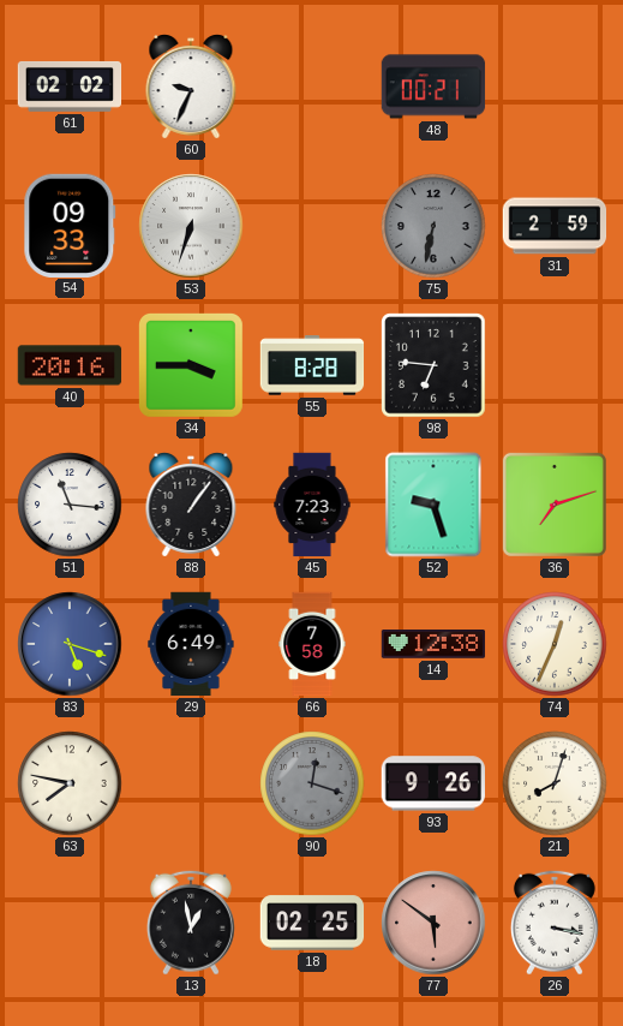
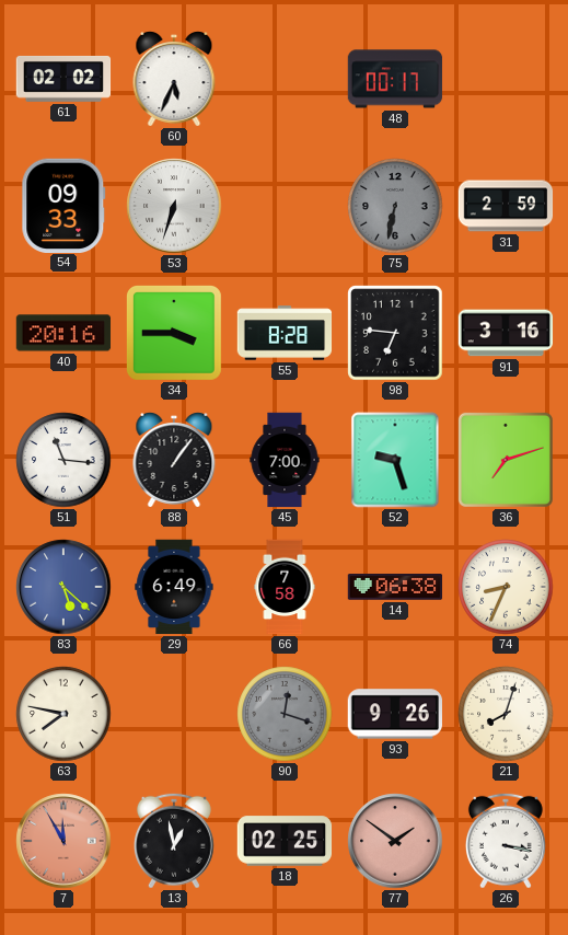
60: 9:34 -> 5:34
48: 00:21 -> 00:17
91: none -> 3:16
45: 7:23 -> 7:00
83: 5:18 -> 5:22
14: 12:38 -> 06:38
74: 12:34 -> 8:34
7: none -> 11:55
77: 5:51 -> 1:51
